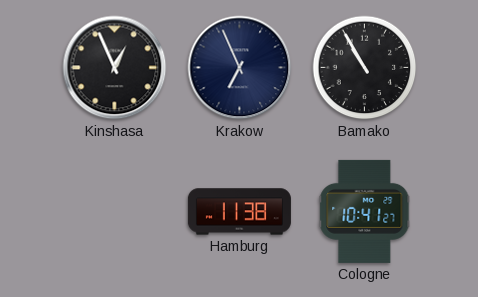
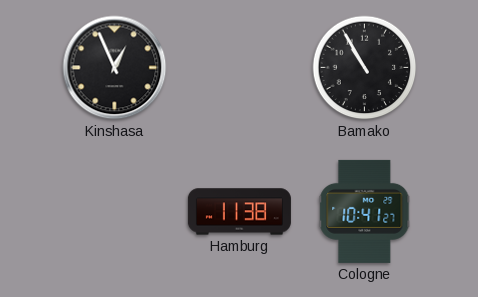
Krakow: 6:56 -> none
